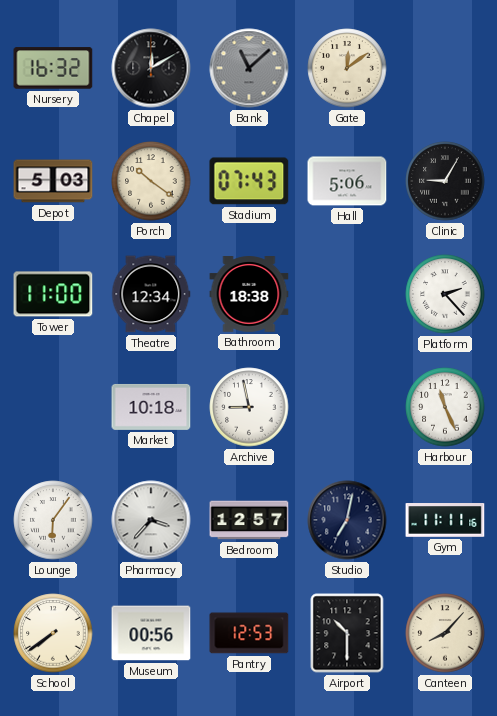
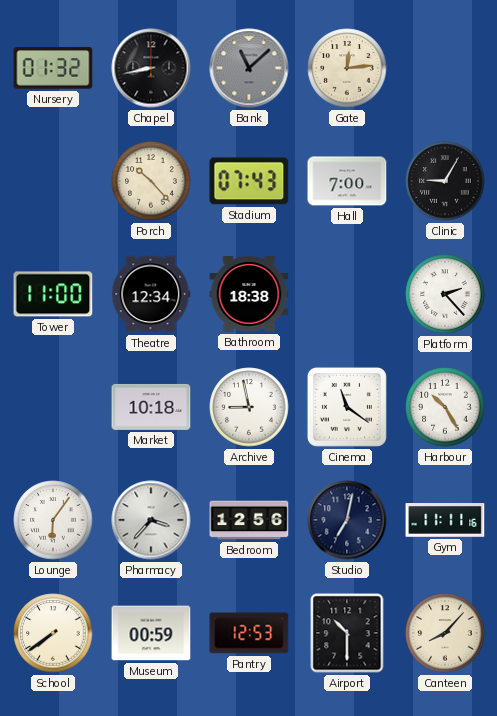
Nursery: 16:32 -> 01:32
Chapel: 12:10 -> 8:43
Gate: 12:09 -> 12:14
Depot: 5:03 -> none
Porch: 10:21 -> 10:23
Hall: 5:06 -> 7:00
Cinema: none -> 11:21
Harbour: 11:26 -> 10:25
Bedroom: 12:57 -> 12:56
Museum: 00:56 -> 00:59
